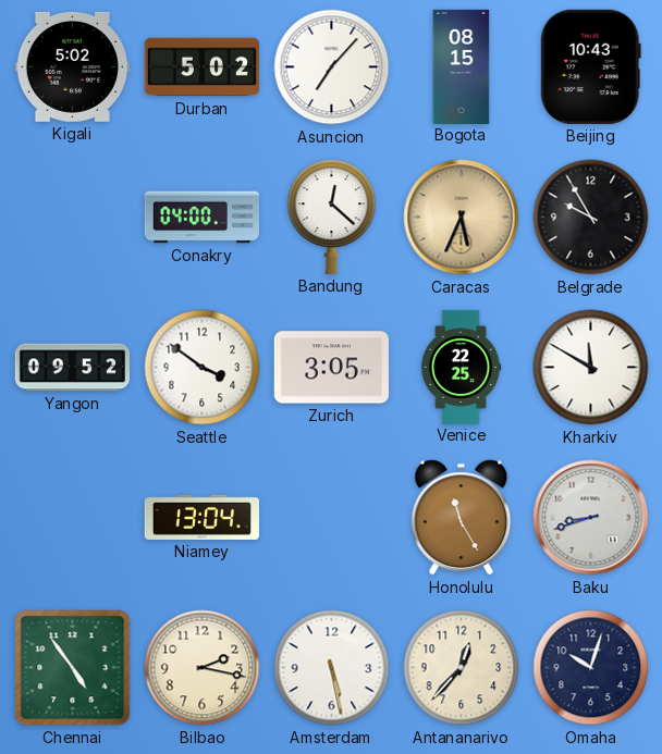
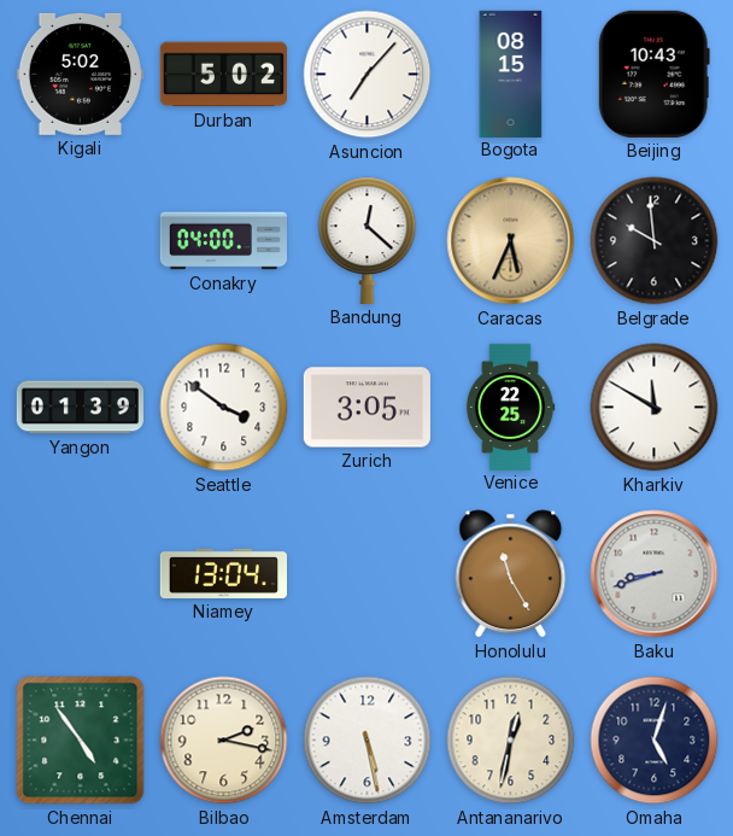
Belgrade: 9:55 -> 9:59
Yangon: 09:52 -> 01:39
Antananarivo: 12:37 -> 12:32
Omaha: 10:03 -> 5:03
